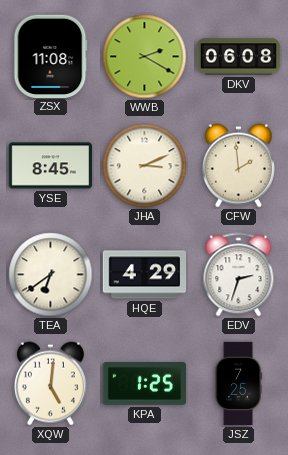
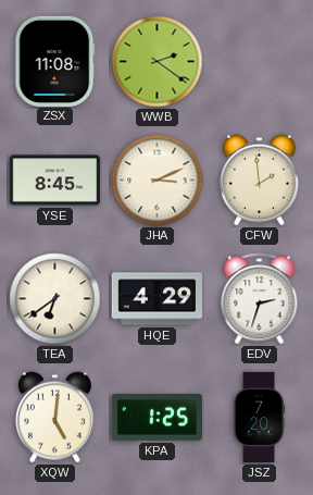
WWB: 2:20 -> 2:21
DKV: 06:08 -> none
JSZ: 7:25 -> 7:20
